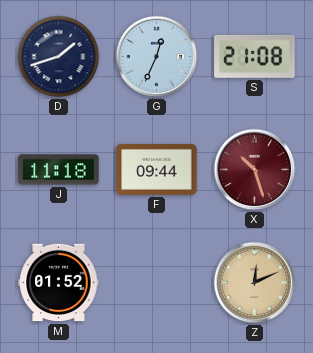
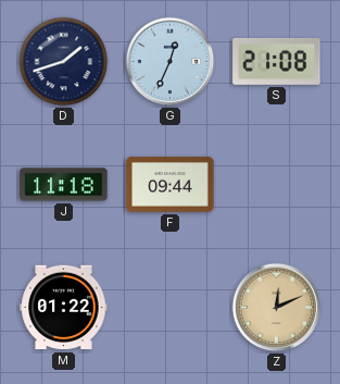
X: 10:27 -> none
M: 01:52 -> 01:22
